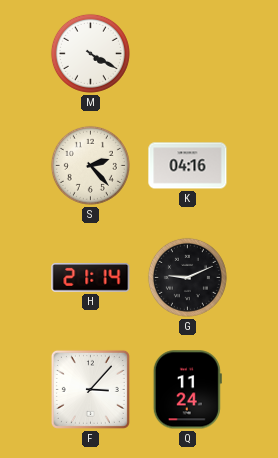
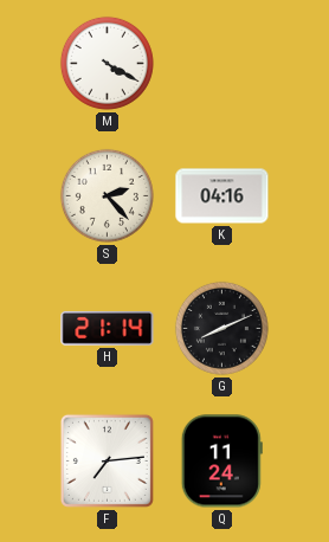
G: 9:11 -> 8:11
F: 3:07 -> 7:14
